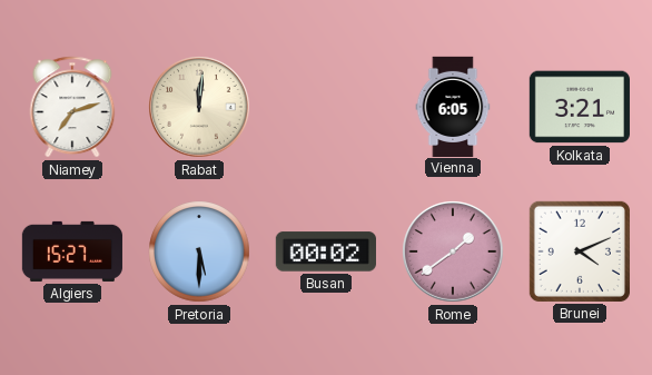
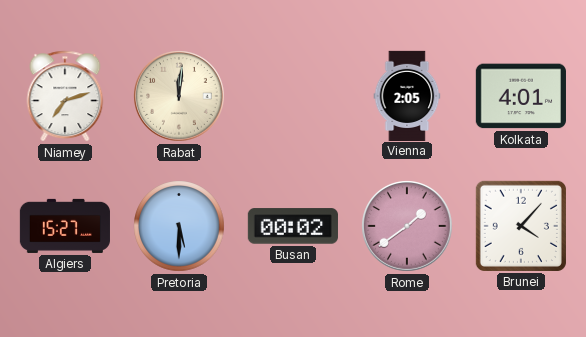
Vienna: 6:05 -> 2:05
Kolkata: 3:21 -> 4:01
Brunei: 4:11 -> 4:07
